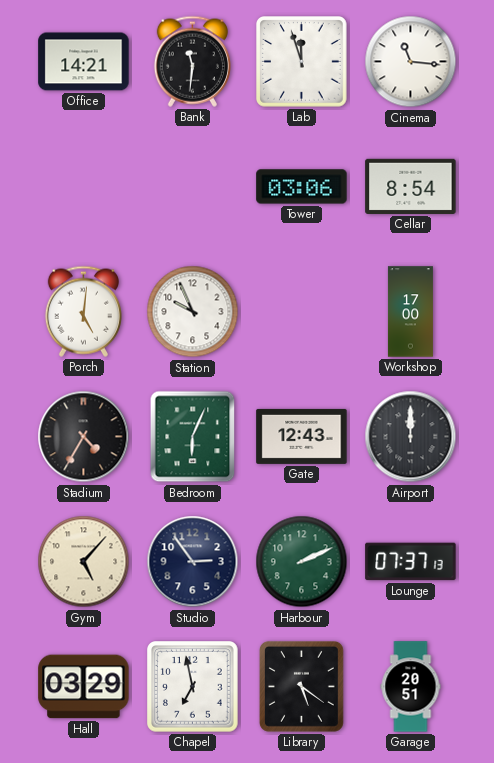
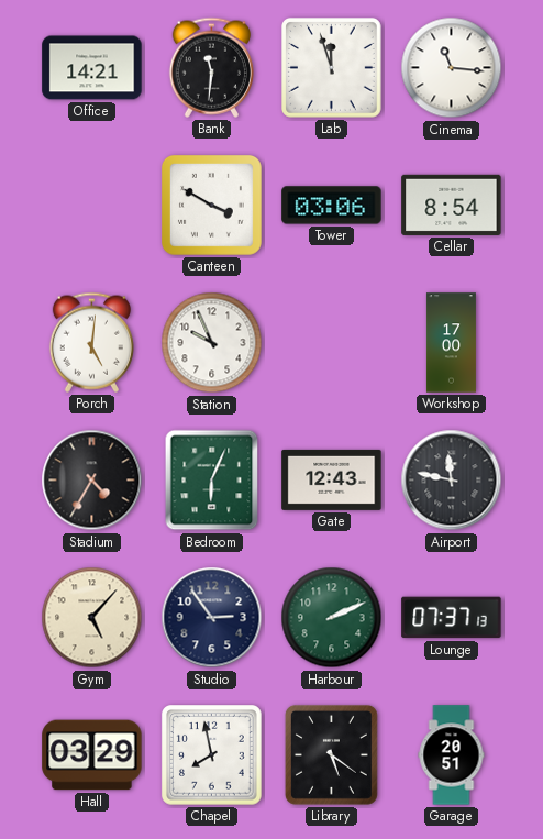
Canteen: none -> 3:50
Airport: 12:00 -> 11:47
Chapel: 6:58 -> 7:58
